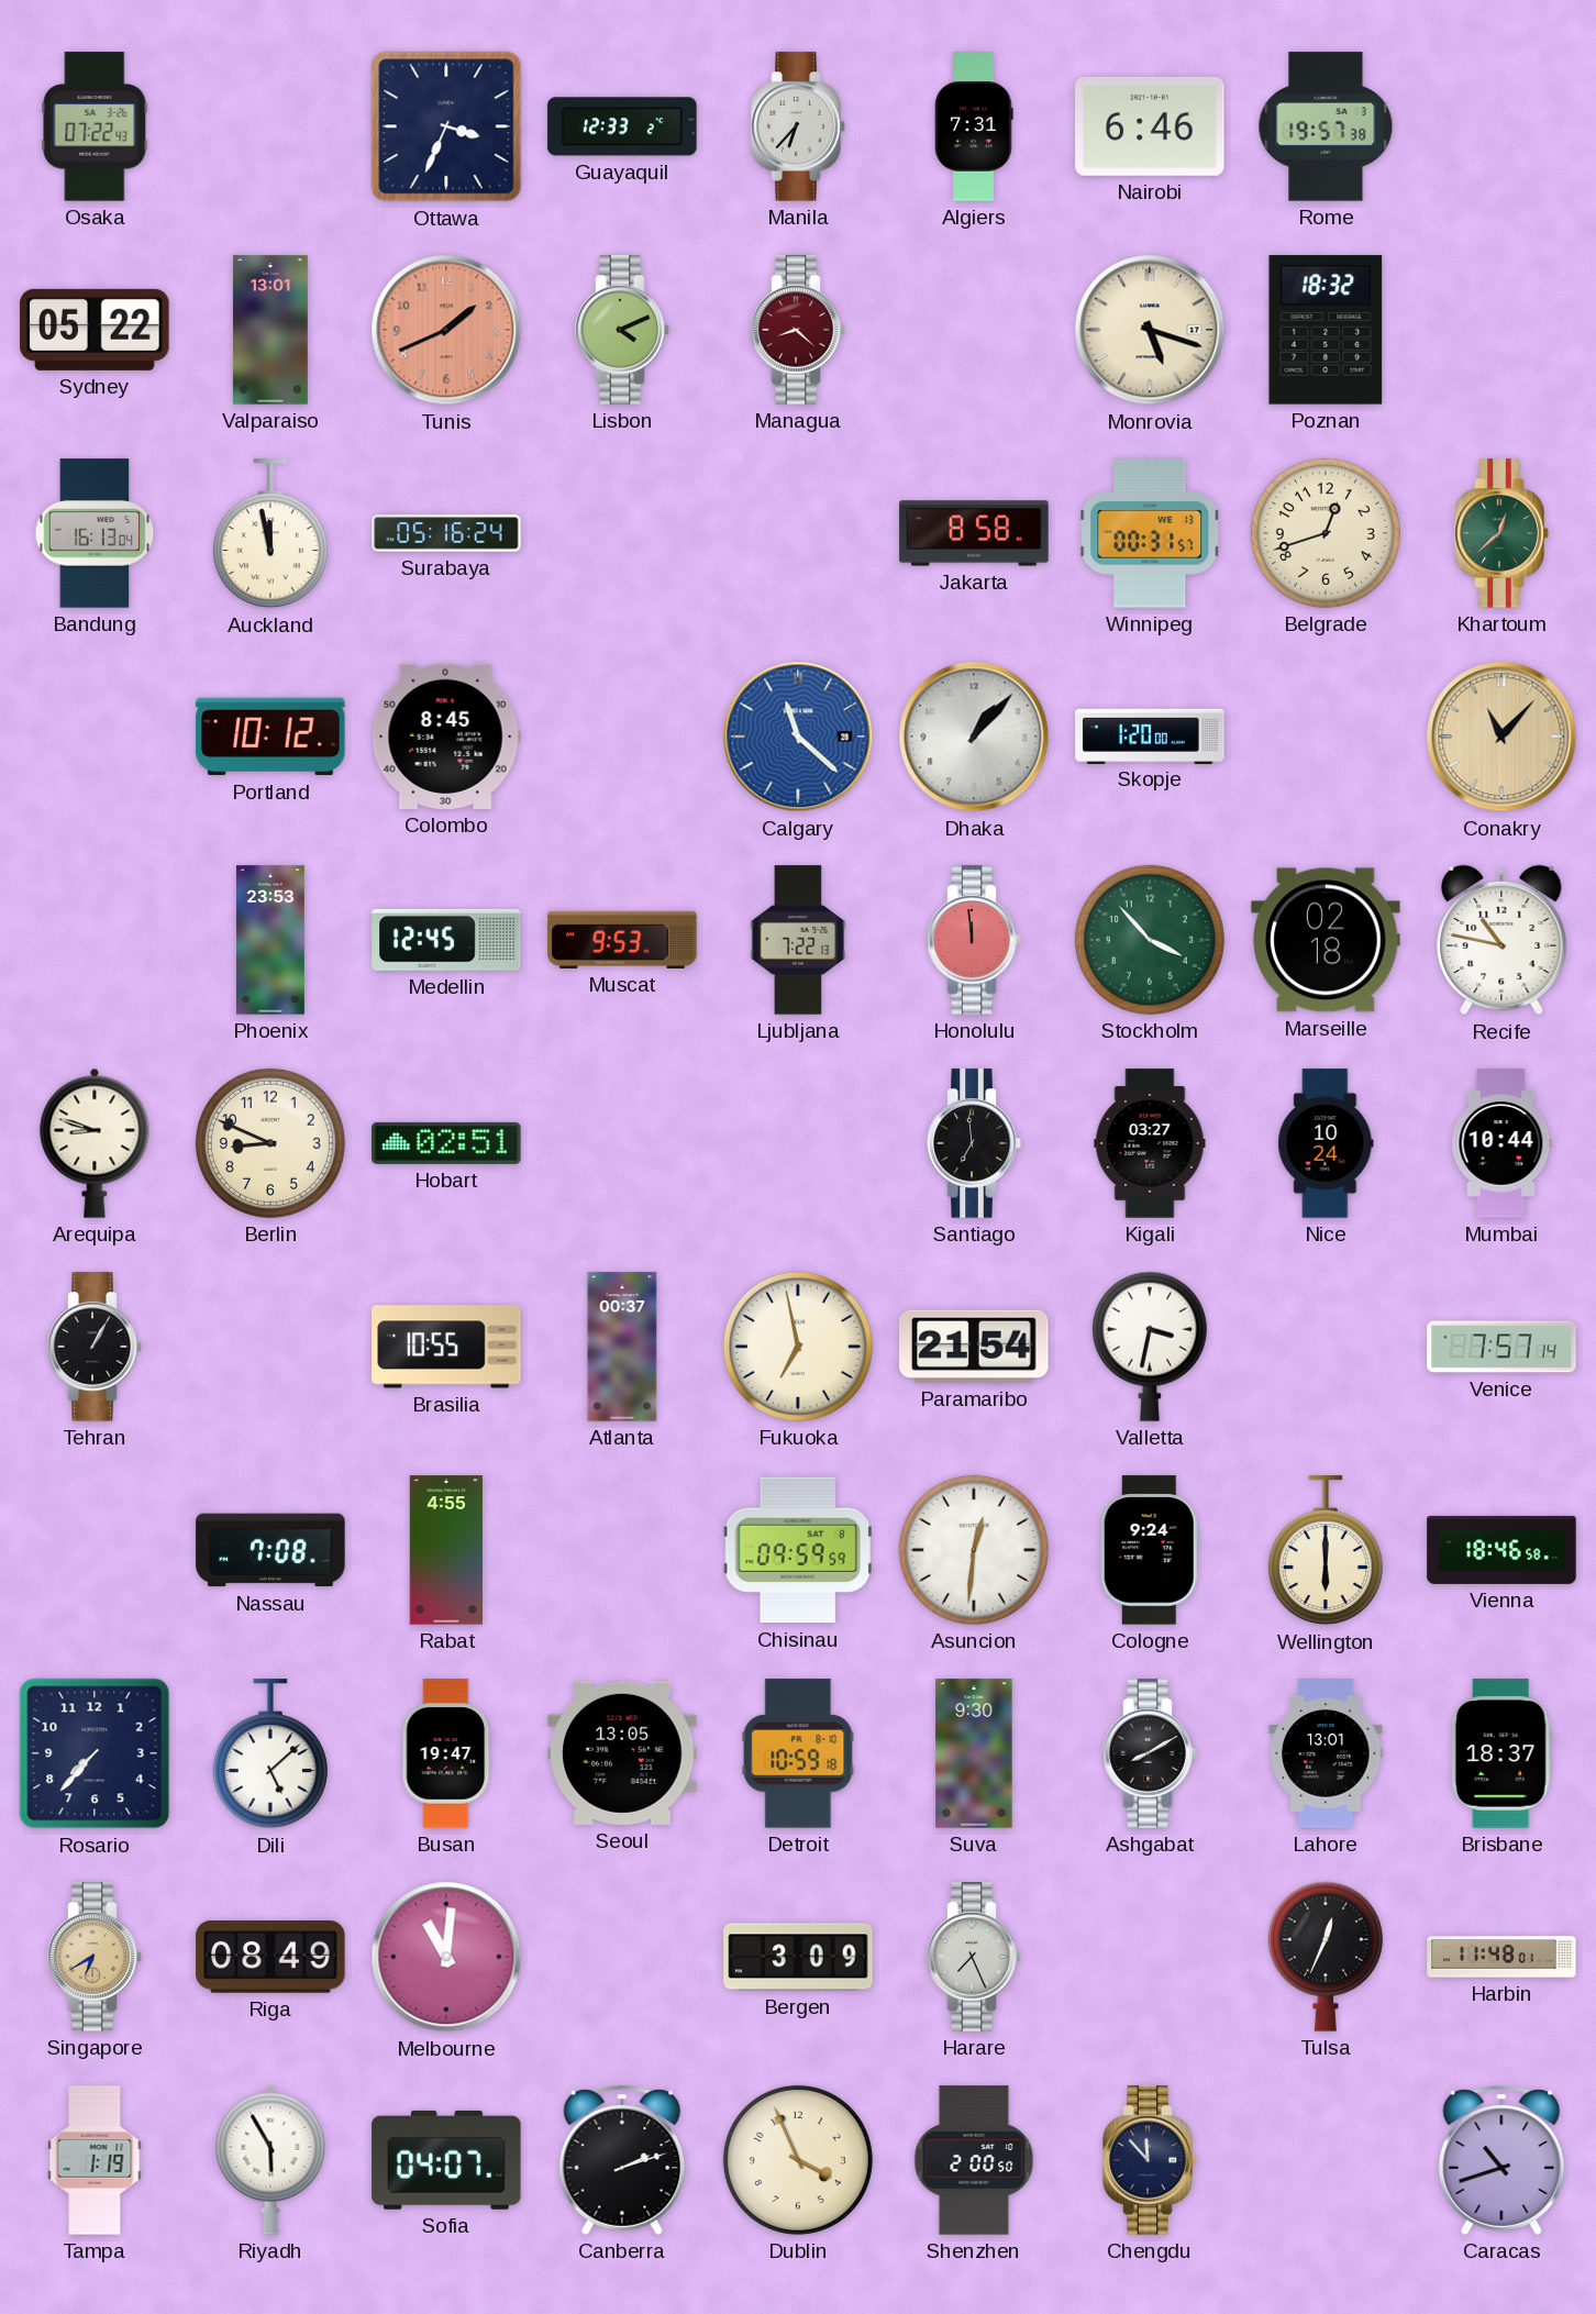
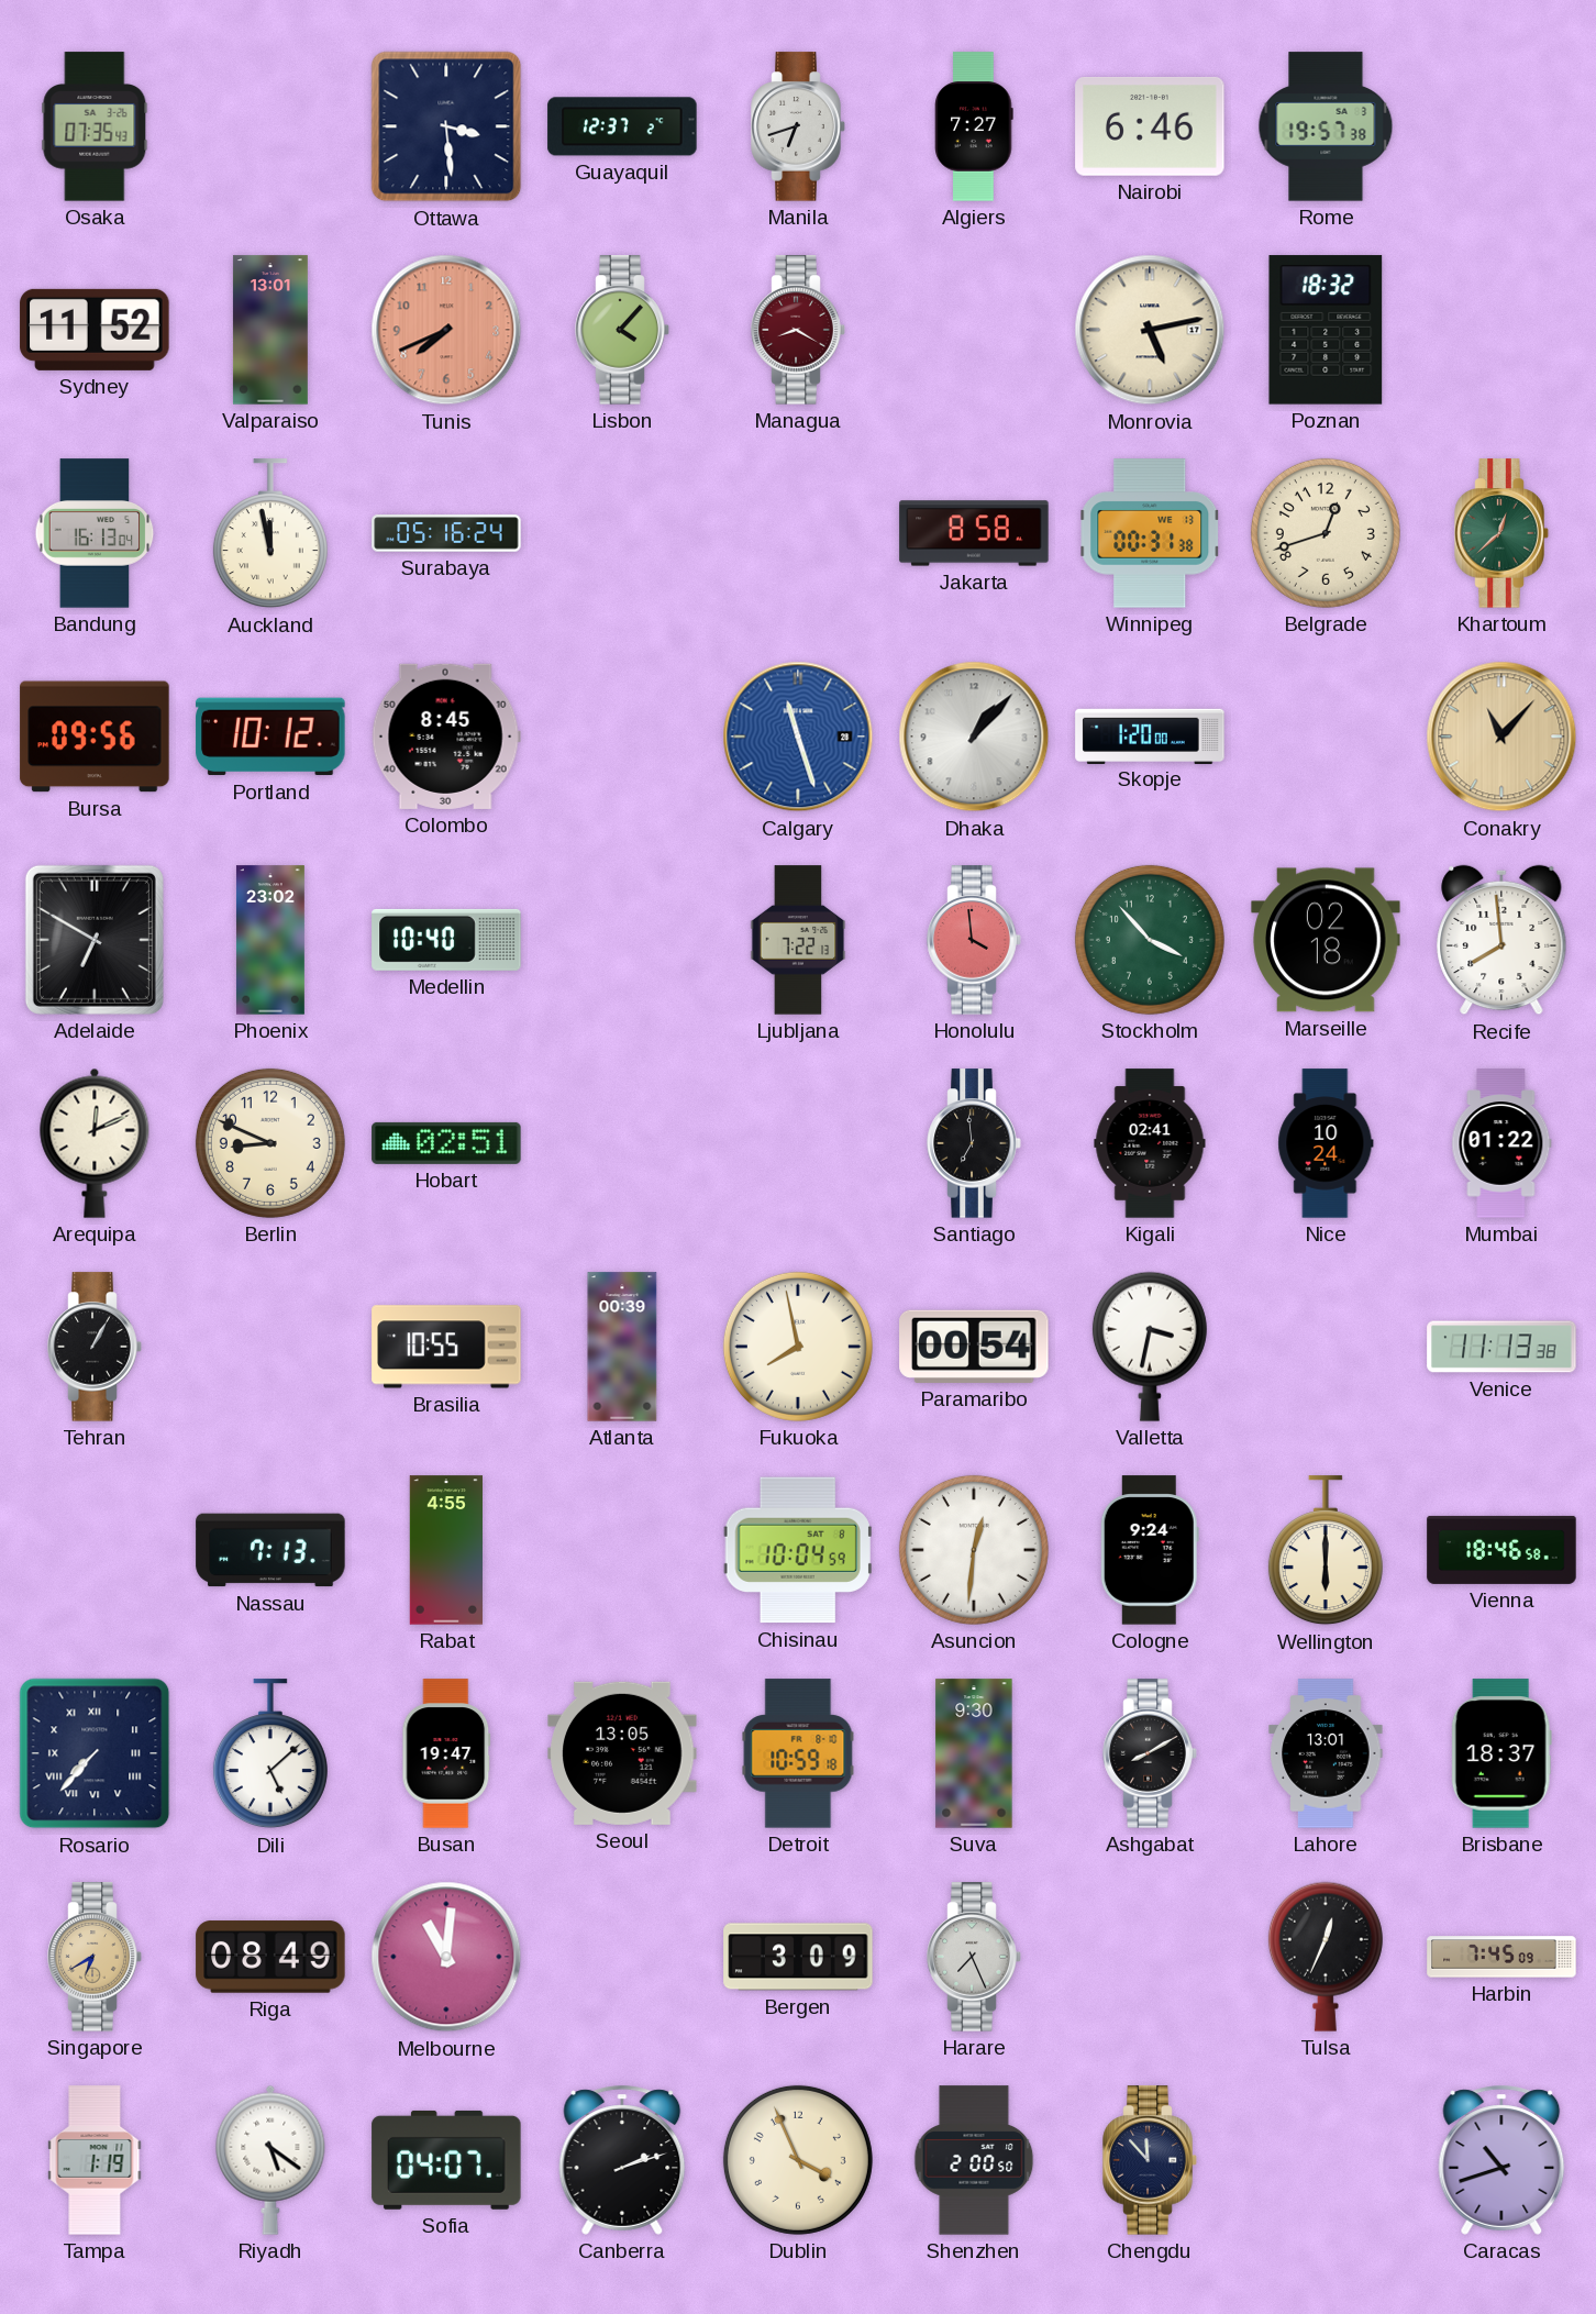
Osaka: 07:22 -> 07:35
Ottawa: 3:34 -> 3:29
Guayaquil: 12:33 -> 12:37
Manila: 6:37 -> 6:42
Algiers: 7:31 -> 7:27
Sydney: 05:22 -> 11:52
Tunis: 1:41 -> 7:41
Lisbon: 4:11 -> 4:07
Managua: 8:22 -> 8:20
Monrovia: 5:18 -> 5:13
Winnipeg: 00:31:57 -> 00:31:38
Bursa: none -> 09:56
Calgary: 11:22 -> 11:27
Adelaide: none -> 6:50
Phoenix: 23:53 -> 23:02
Medellin: 12:45 -> 10:40
Muscat: 9:53 -> none
Honolulu: 11:59 -> 3:59
Recife: 10:47 -> 7:59
Arequipa: 8:48 -> 12:11
Kigali: 03:27 -> 02:41
Mumbai: 10:44 -> 01:22
Atlanta: 00:37 -> 00:39
Fukuoka: 6:58 -> 7:58
Paramaribo: 21:54 -> 00:54
Venice: 7:57 -> 11:13
Nassau: 7:08 -> 7:13
Chisinau: 09:59 -> 10:04
Rosario numerals: Arabic -> Roman
Harbin: 11:48 -> 7:45
Riyadh: 5:55 -> 5:21
